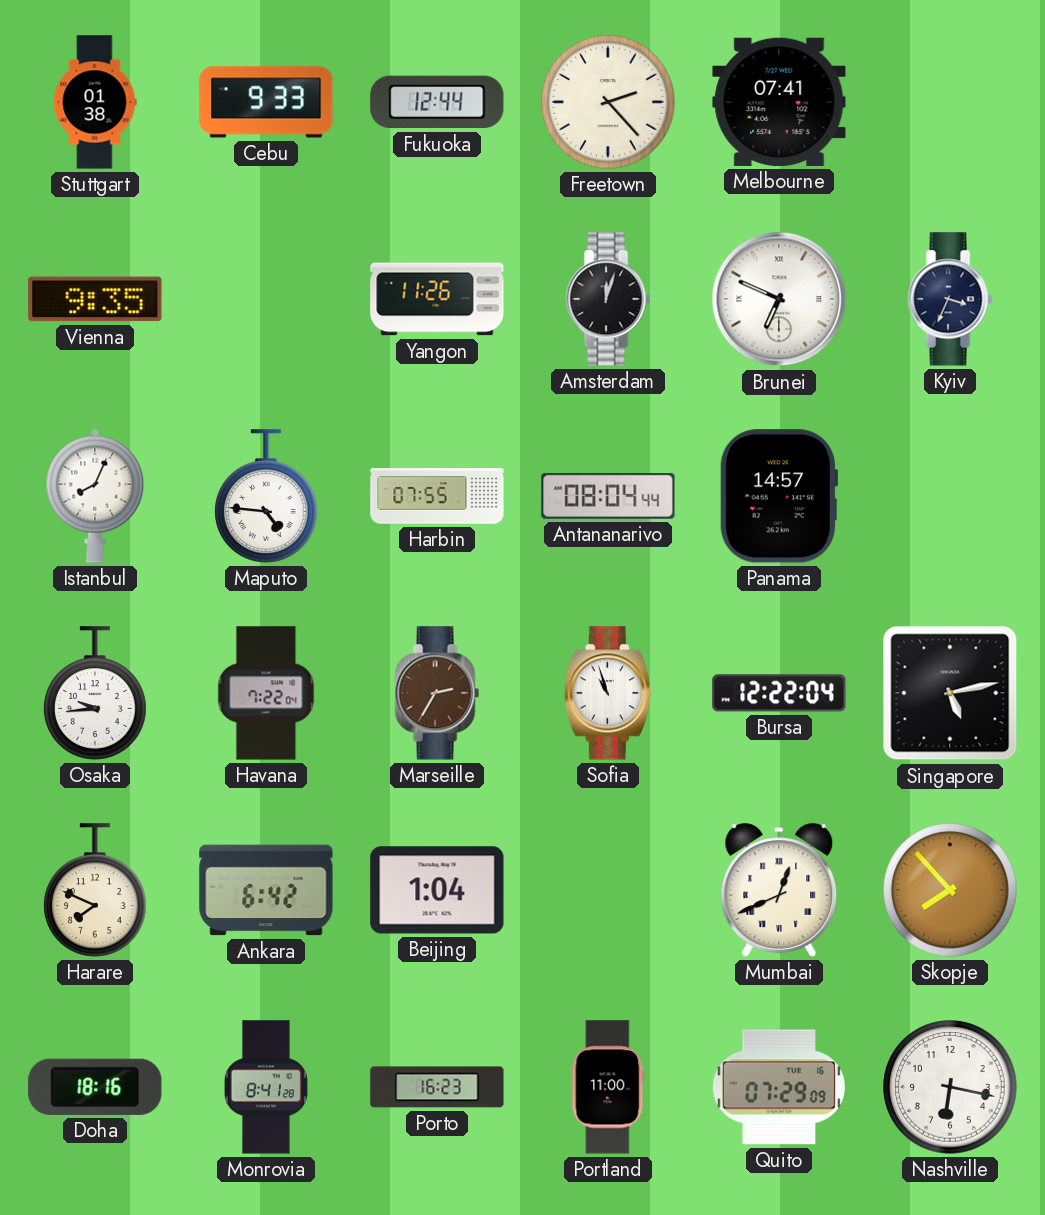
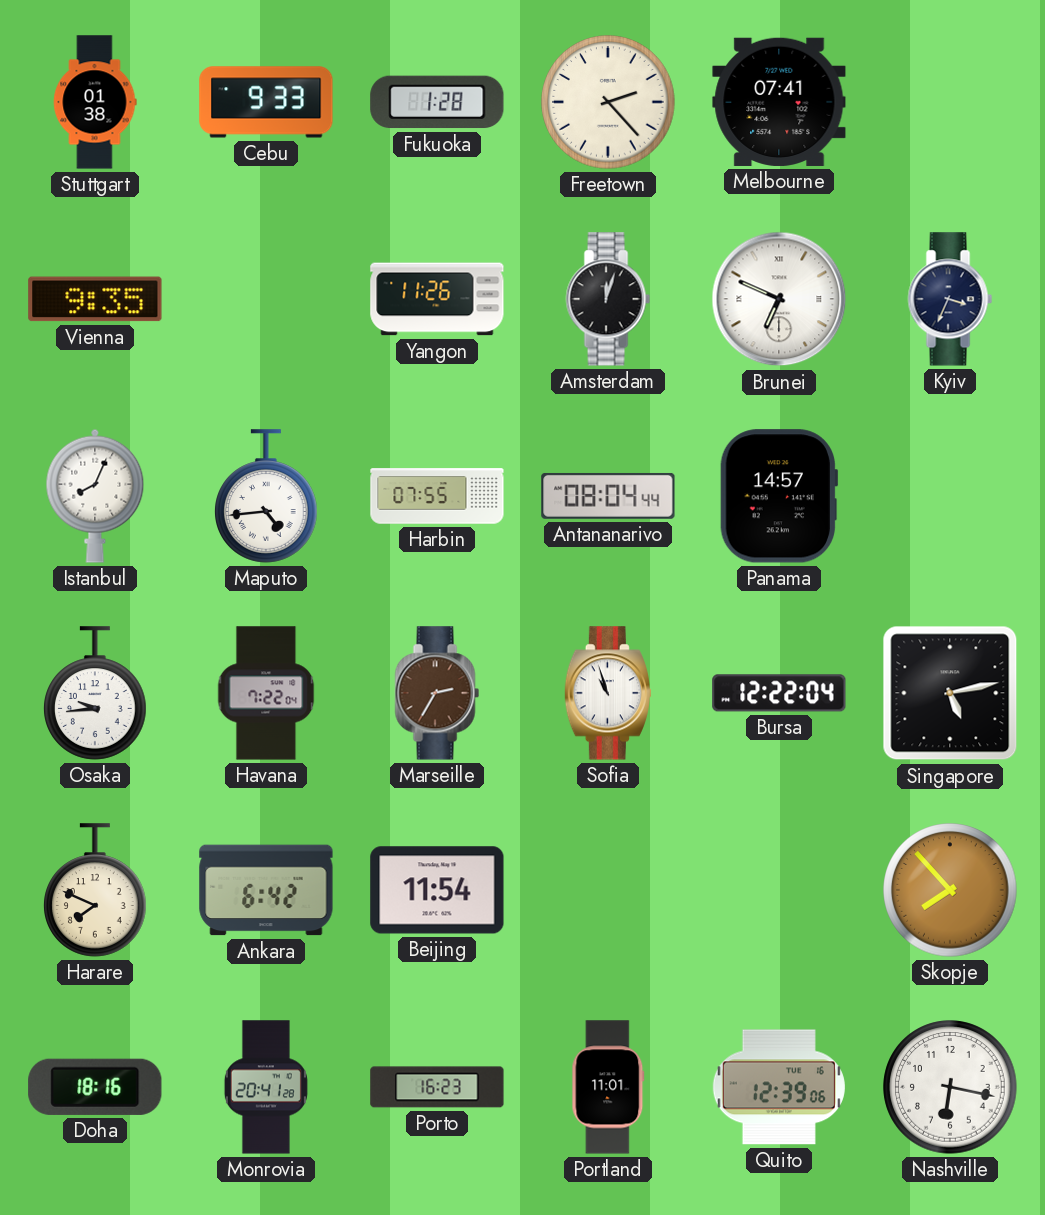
Fukuoka: 12:44 -> 1:28
Maputo: 4:46 -> 4:44
Beijing: 1:04 -> 11:54
Mumbai: 12:41 -> none
Monrovia: 8:41 -> 20:41
Portland: 11:00 -> 11:01
Quito: 07:29 -> 12:39
